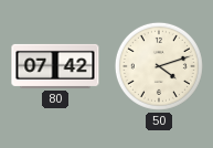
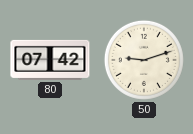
50: 4:12 -> 9:12
